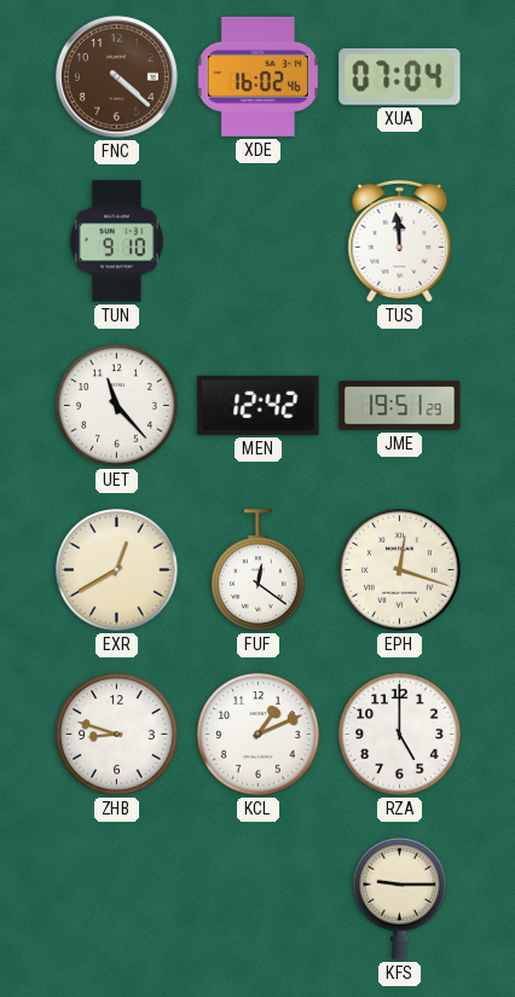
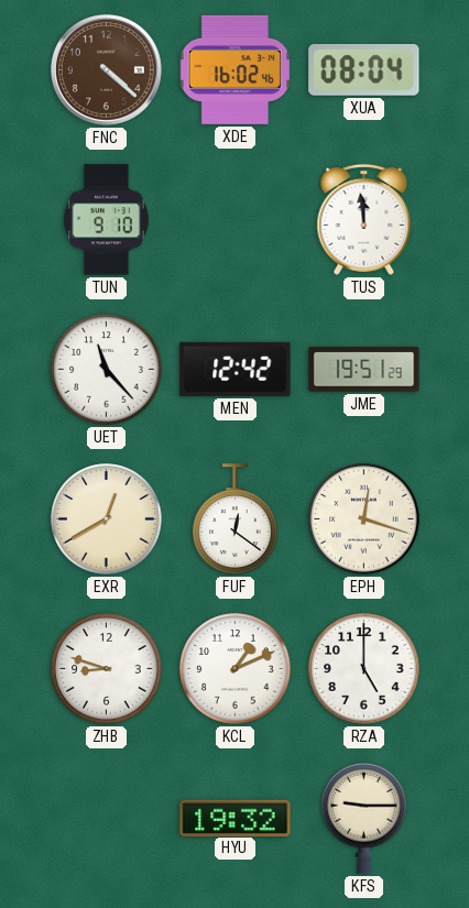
XUA: 07:04 -> 08:04
HYU: none -> 19:32
